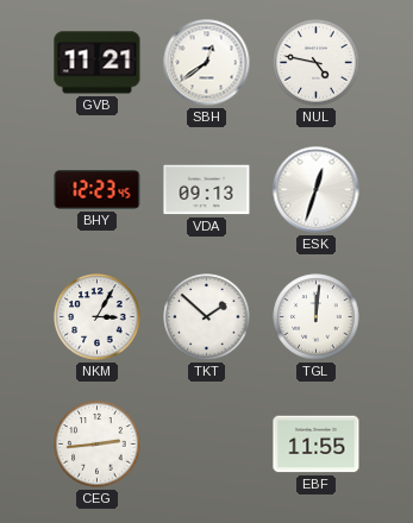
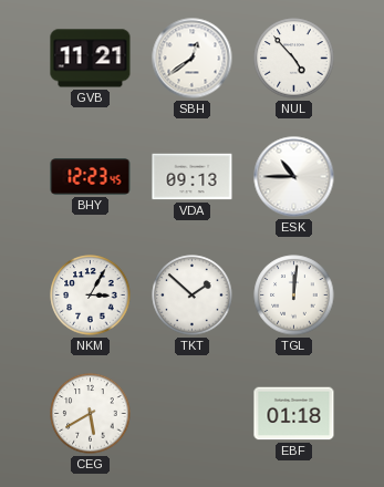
NUL: 4:47 -> 4:53
ESK: 12:33 -> 10:45
CEG: 2:44 -> 5:40
EBF: 11:55 -> 01:18
